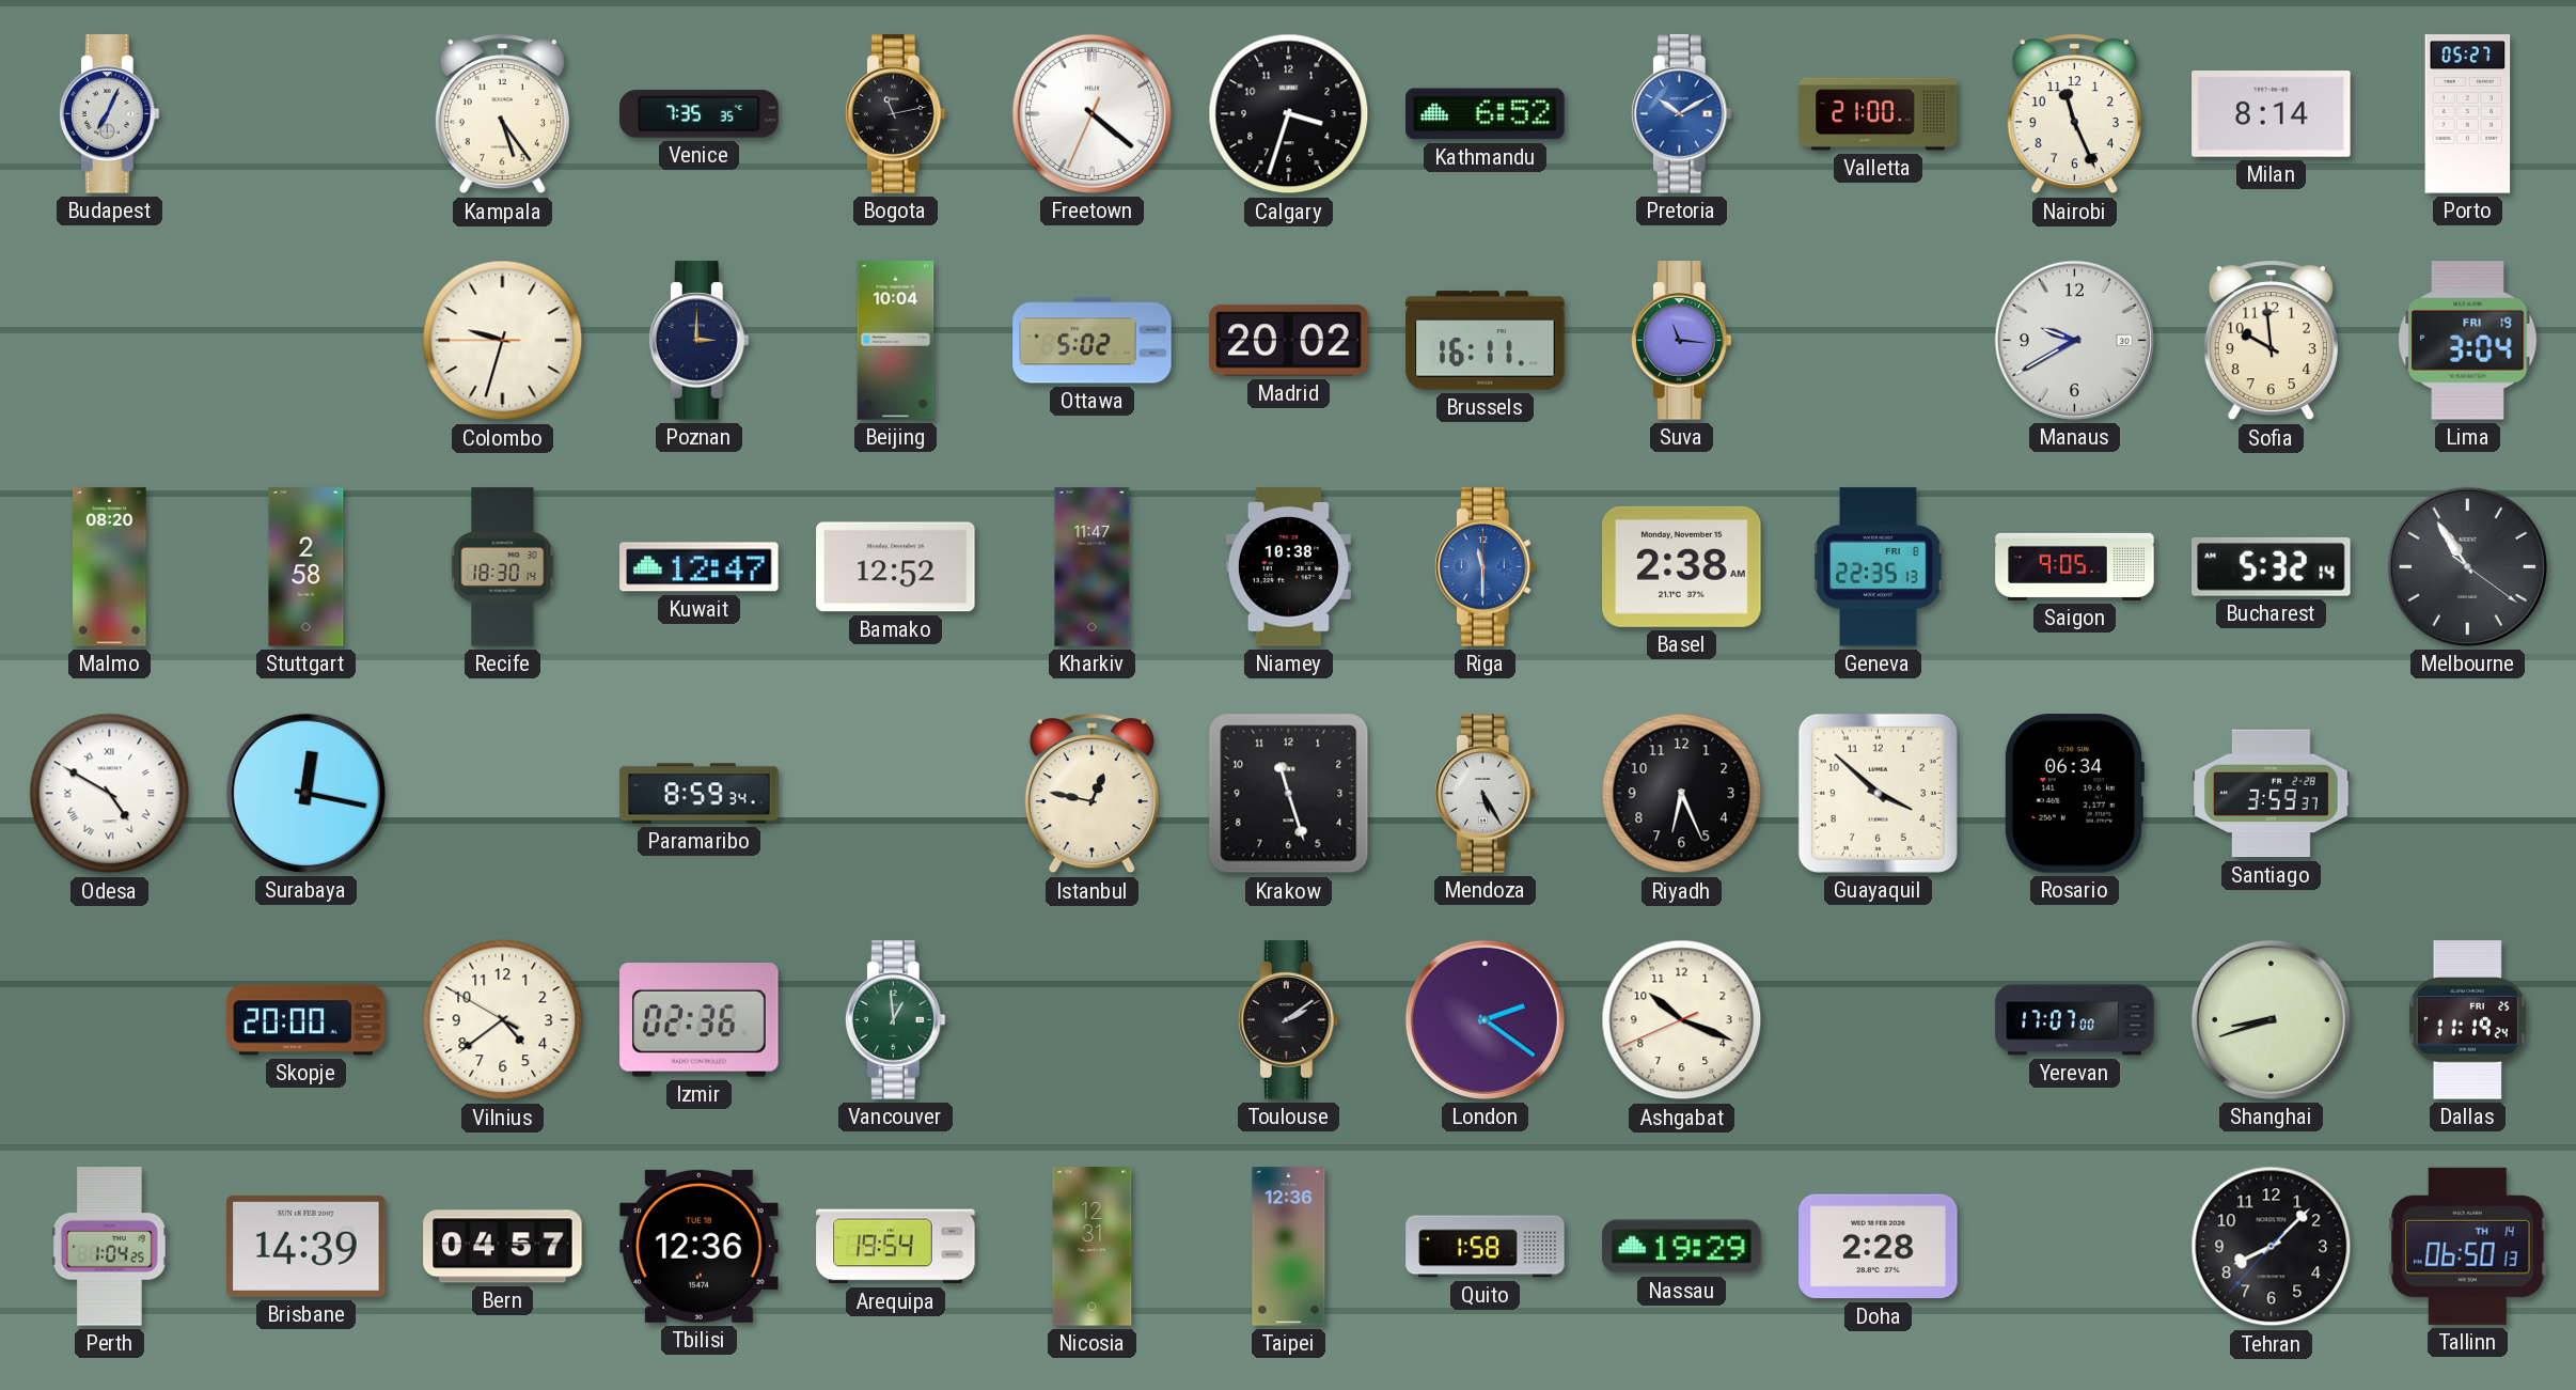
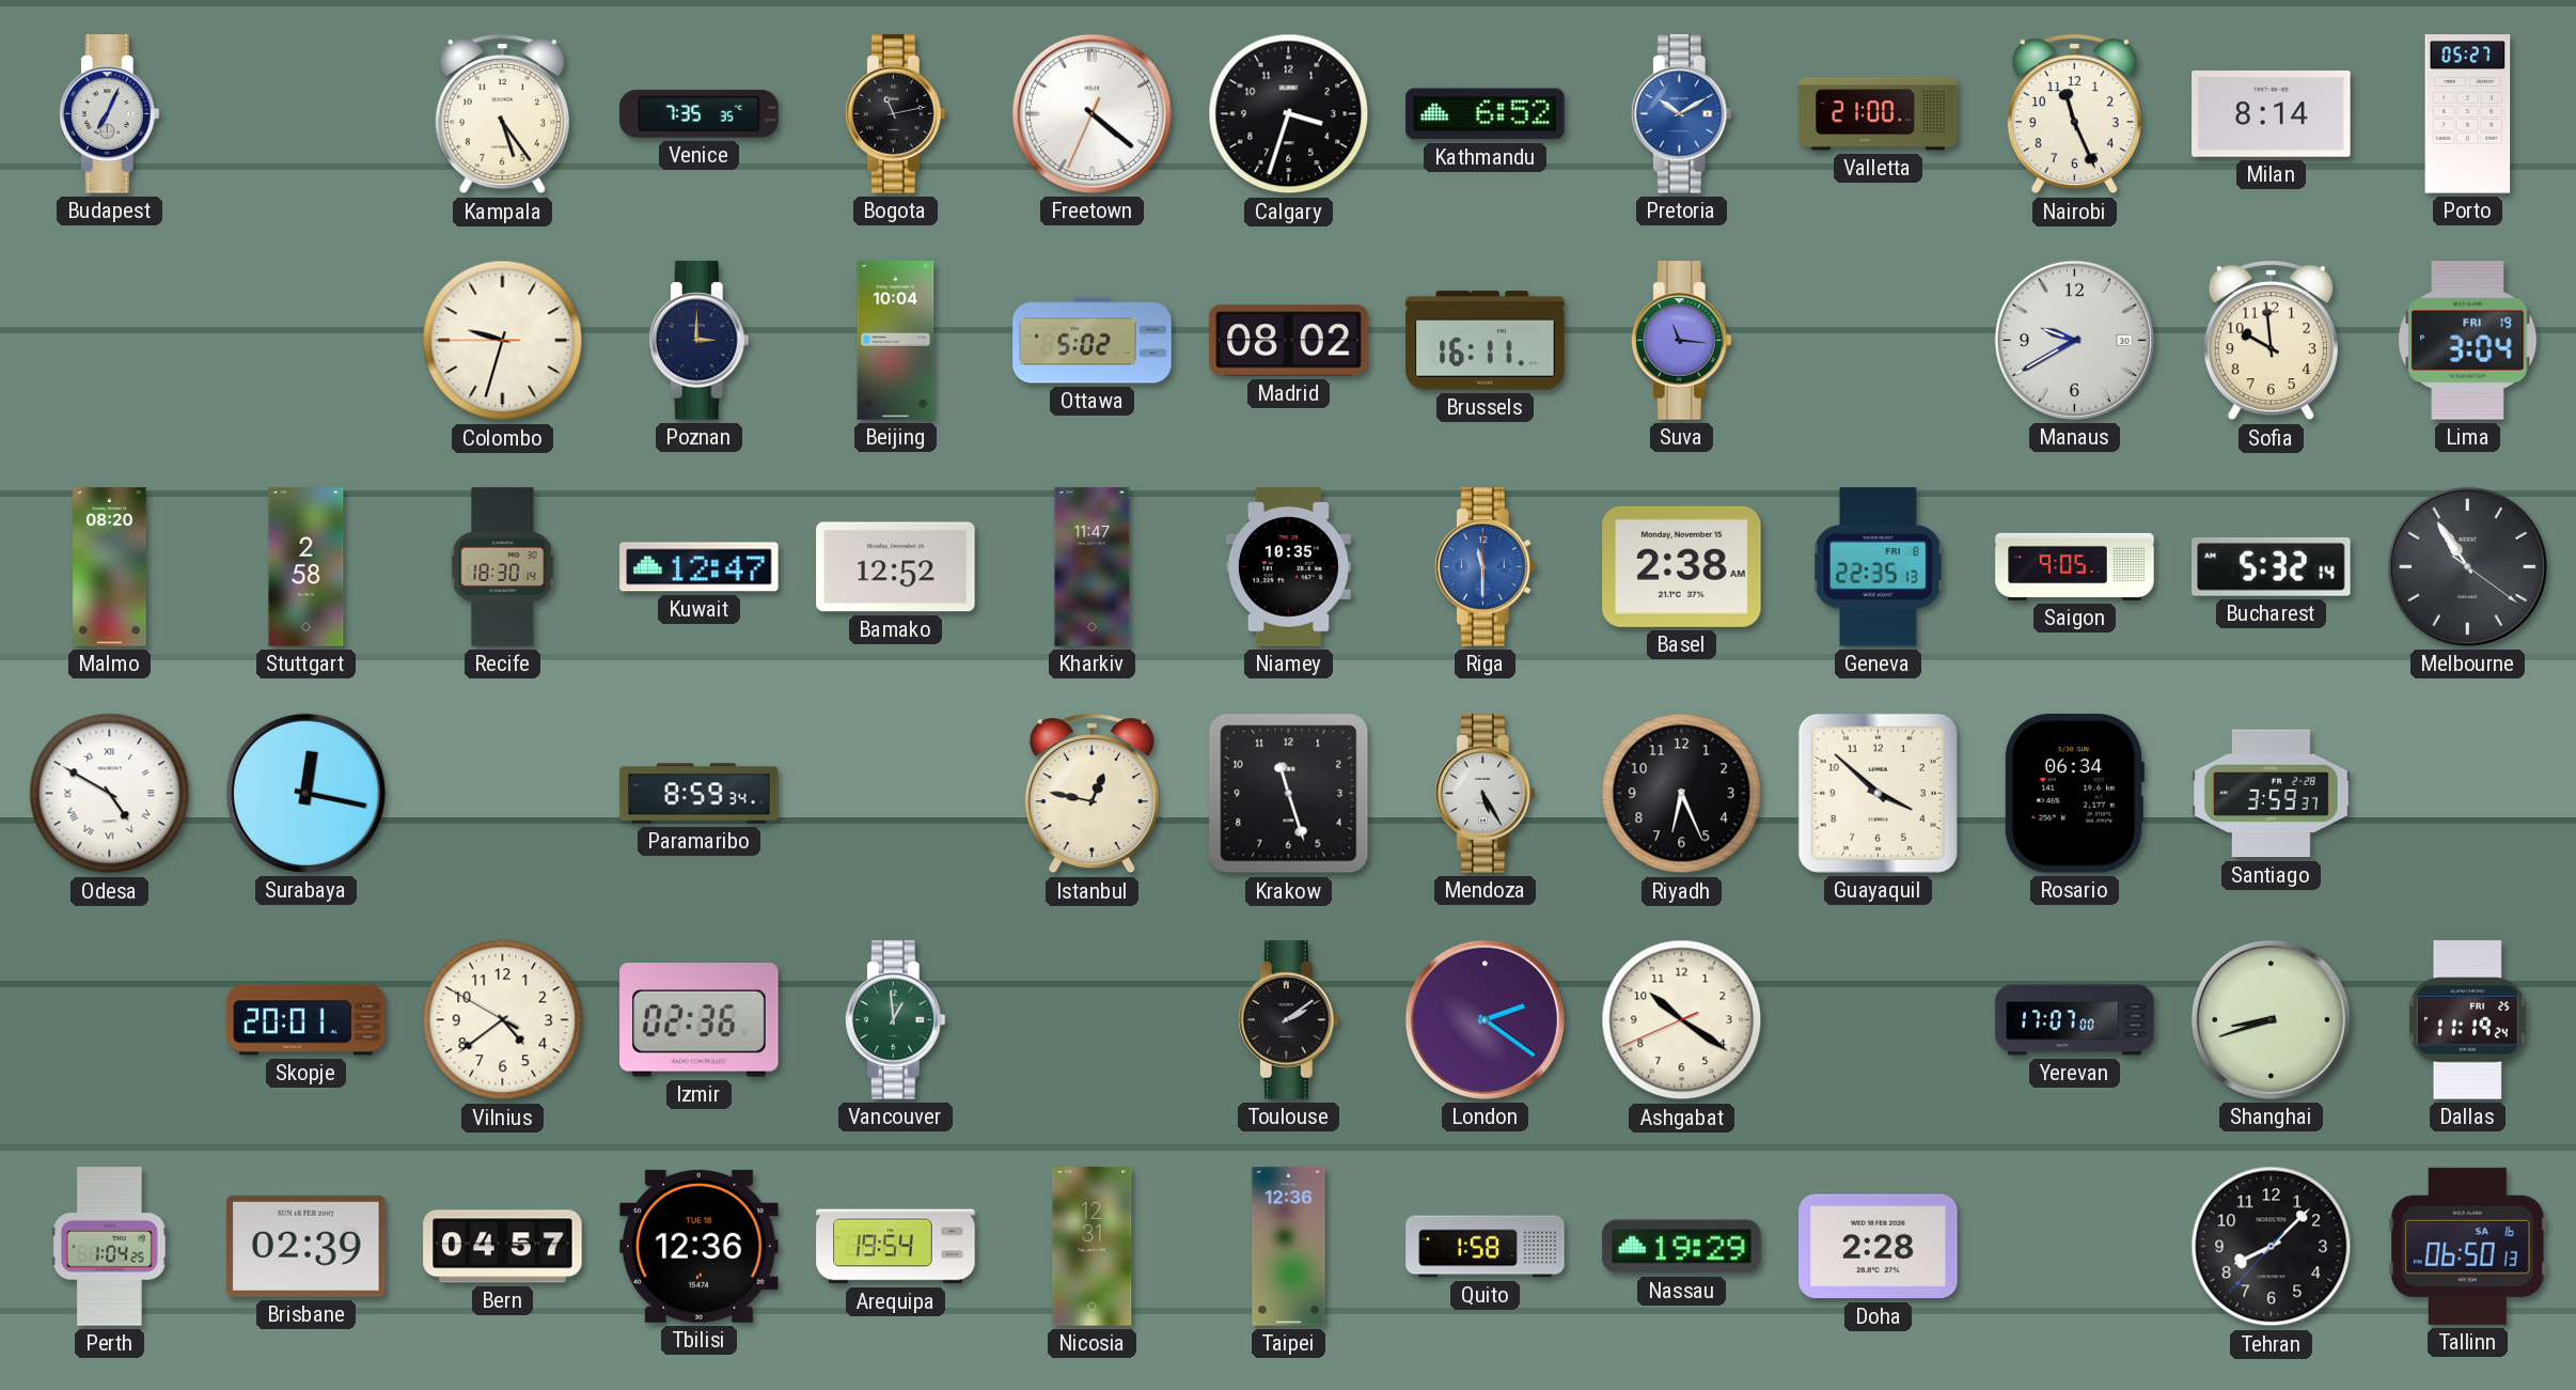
Madrid: 20:02 -> 08:02
Niamey: 10:38 -> 10:35
Skopje: 20:00 -> 20:01
Ashgabat: 10:18 -> 10:20
Brisbane: 14:39 -> 02:39
Tallinn date: TH 14 -> SA 16
